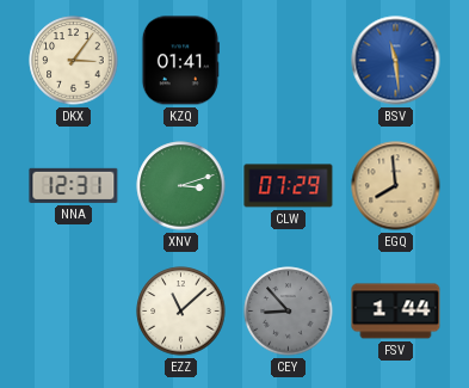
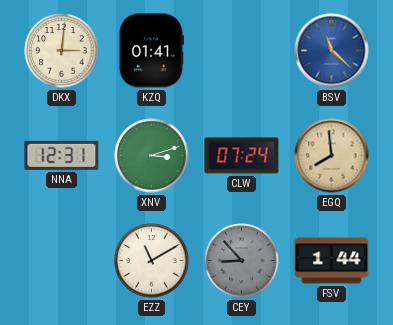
DKX: 3:06 -> 3:01
BSV: 11:29 -> 11:22
CLW: 07:29 -> 07:24
EZZ: 11:08 -> 11:10
